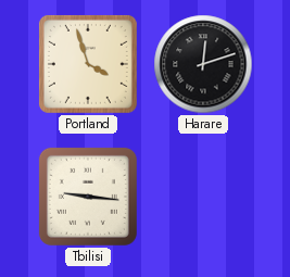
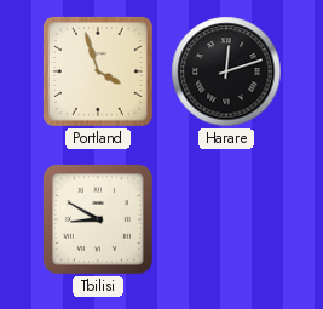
Tbilisi: 9:16 -> 8:50
